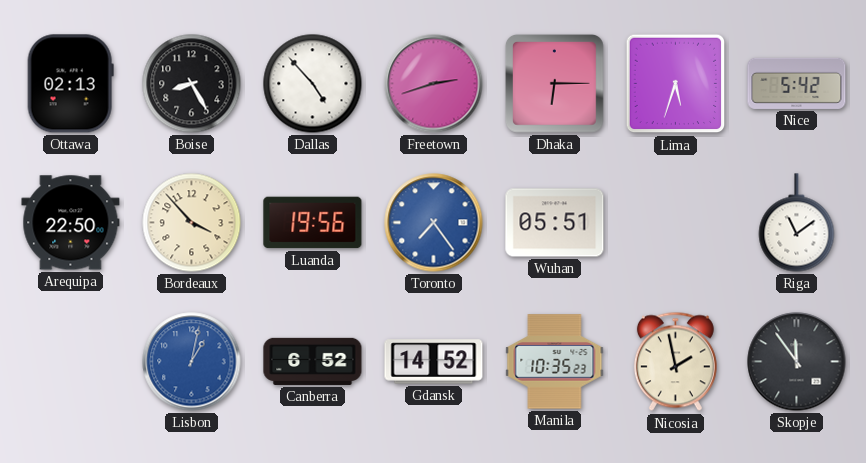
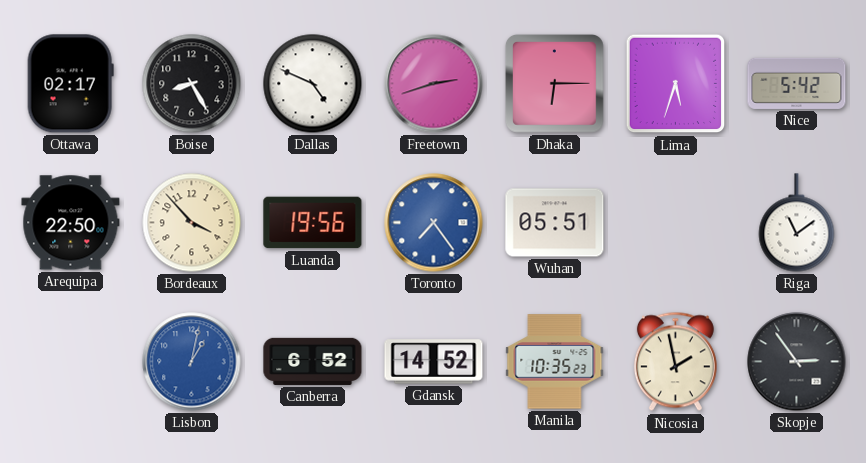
Ottawa: 02:13 -> 02:17
Dallas: 4:53 -> 4:49
Skopje: 11:54 -> 2:54
